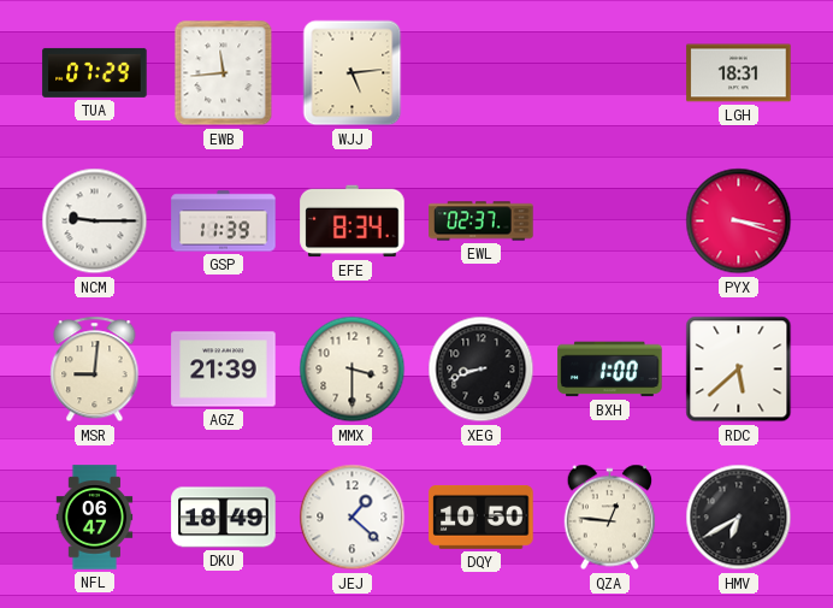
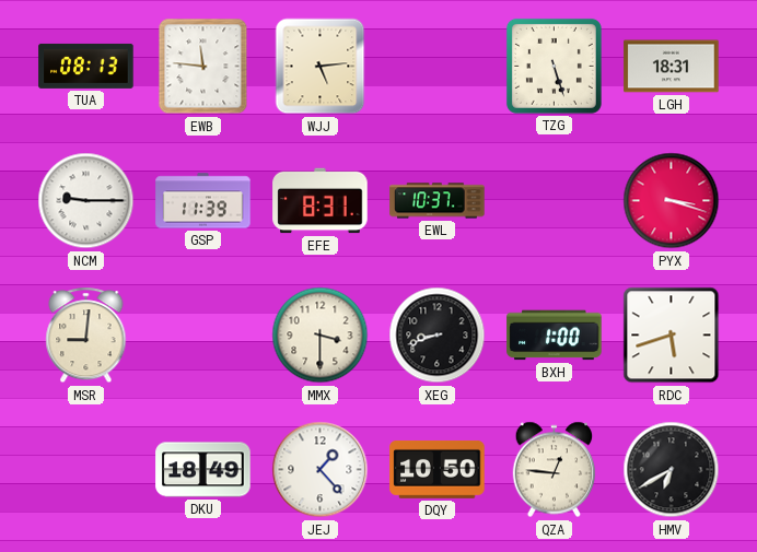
TUA: 07:29 -> 08:13
EWB: 11:44 -> 11:46
TZG: none -> 5:27
EFE: 8:34 -> 8:31
EWL: 02:37 -> 10:37
AGZ: 21:39 -> none
RDC: 5:38 -> 5:42
NFL: 06:47 -> none
JEJ: 1:22 -> 1:23
